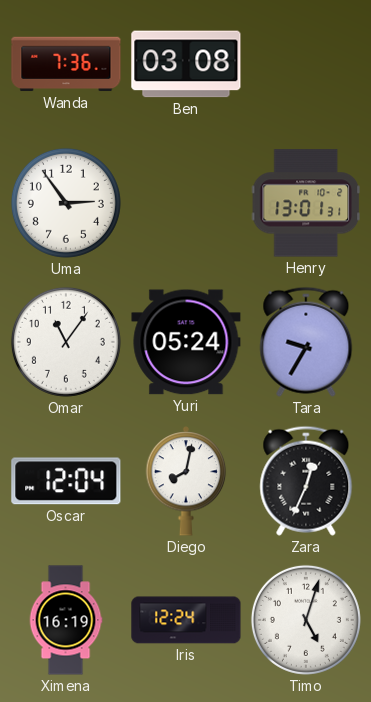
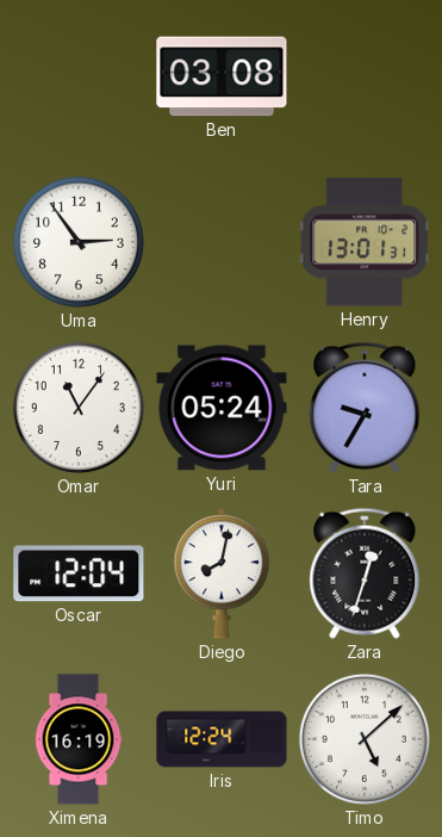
Wanda: 7:36 -> none
Zara: 12:34 -> 12:33
Timo: 5:03 -> 5:08
